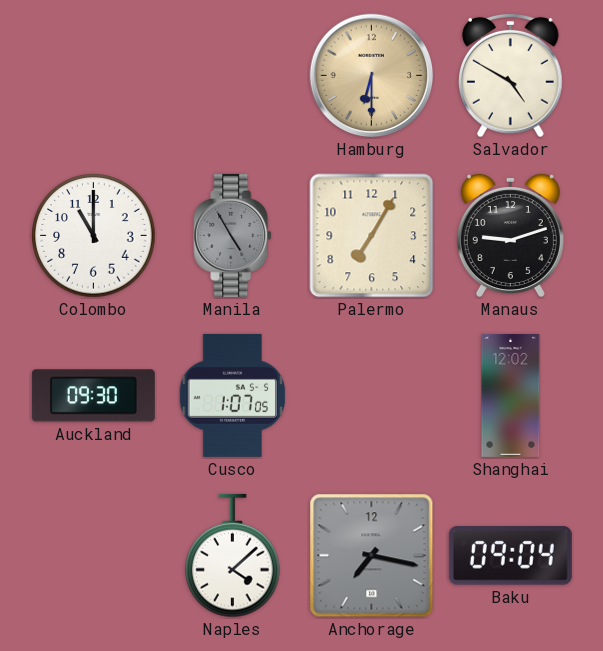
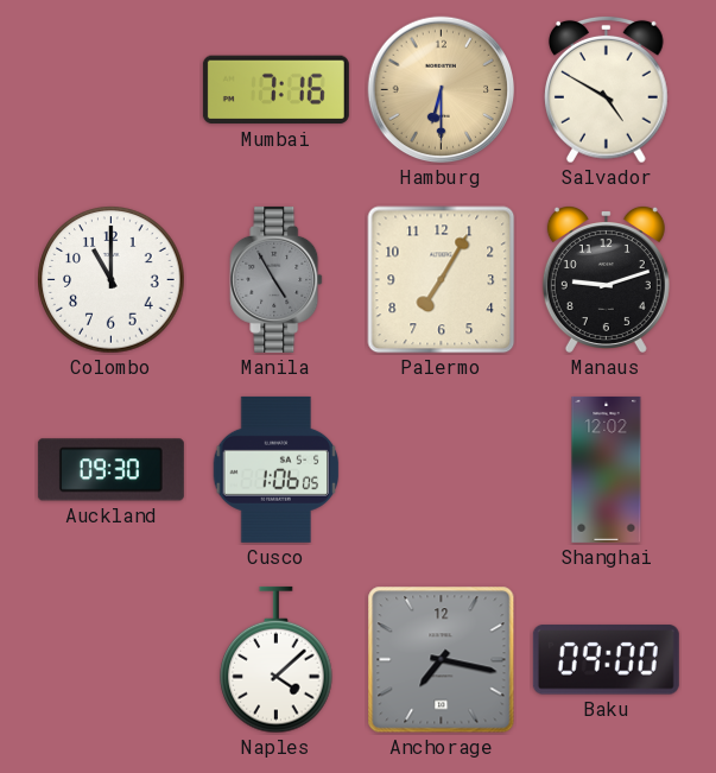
Mumbai: none -> 7:16
Cusco: 1:07 -> 1:06
Baku: 09:04 -> 09:00
